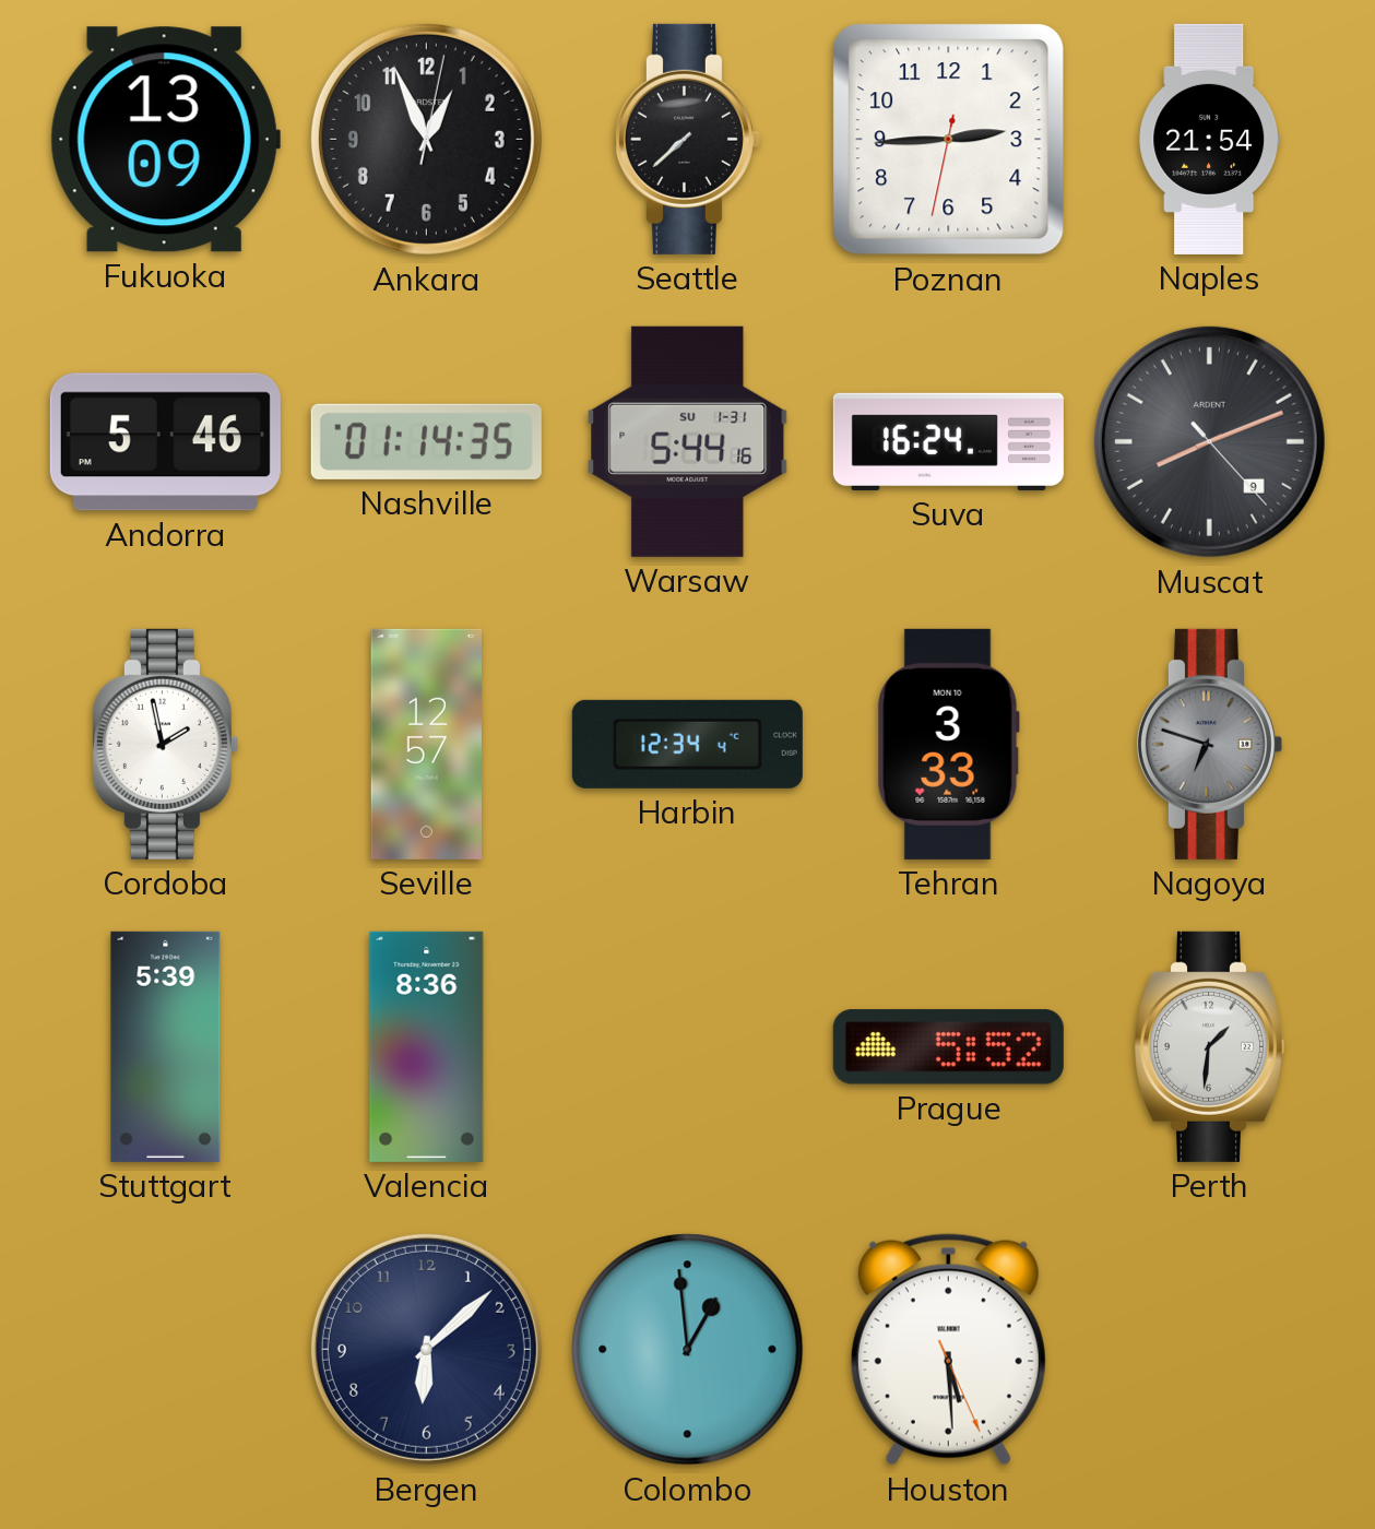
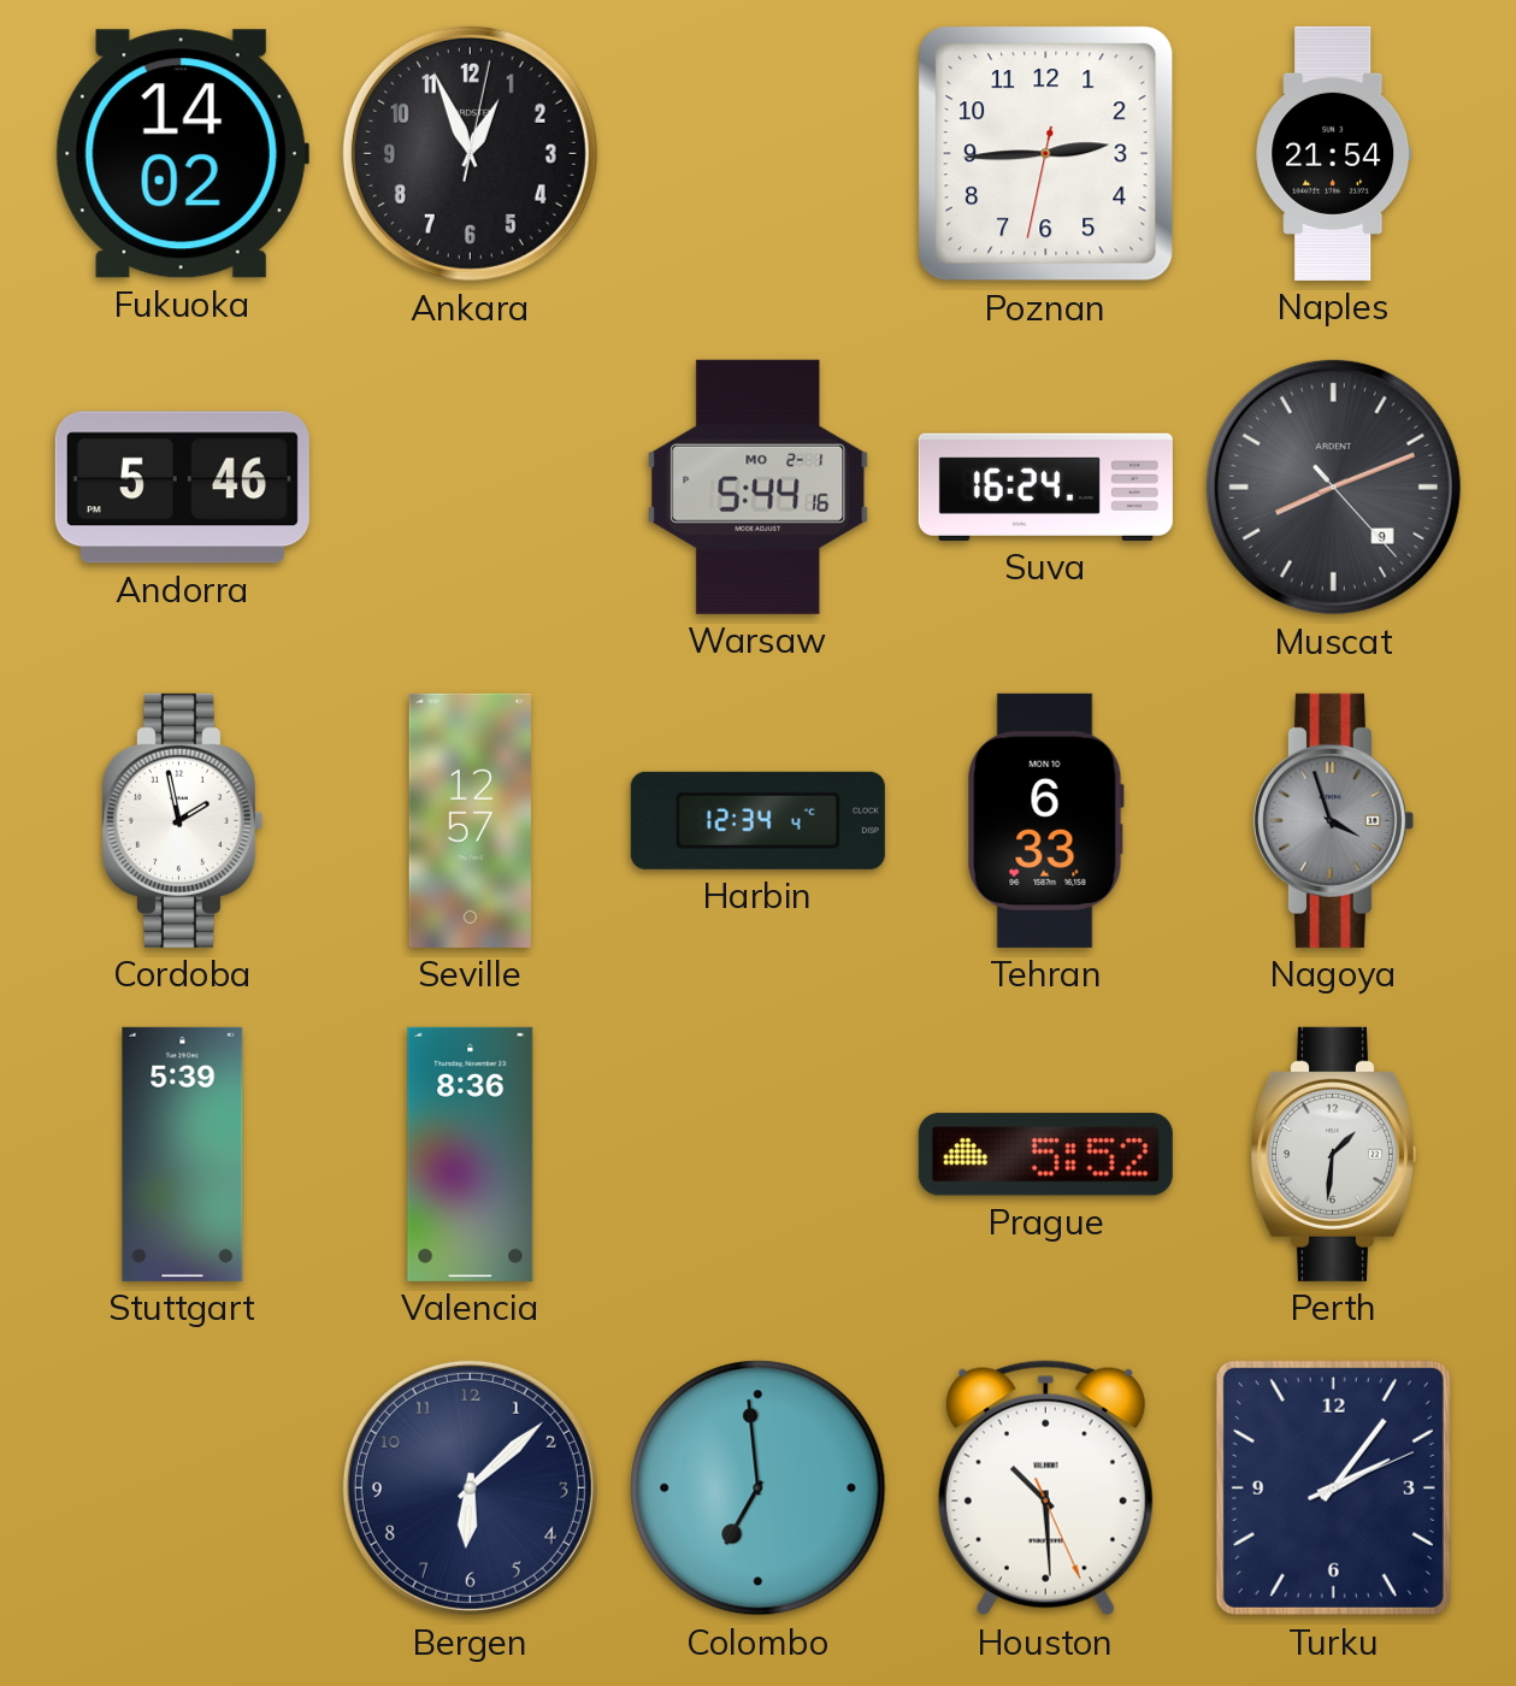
Fukuoka: 13:09 -> 14:02
Seattle: 7:38 -> none
Nashville: 01:14 -> none
Warsaw date: SU 1-31 -> MO 2-1
Tehran: 3:33 -> 6:33
Nagoya: 6:48 -> 3:57
Colombo: 12:59 -> 6:59
Houston: 5:29 -> 10:29
Turku: none -> 2:06
